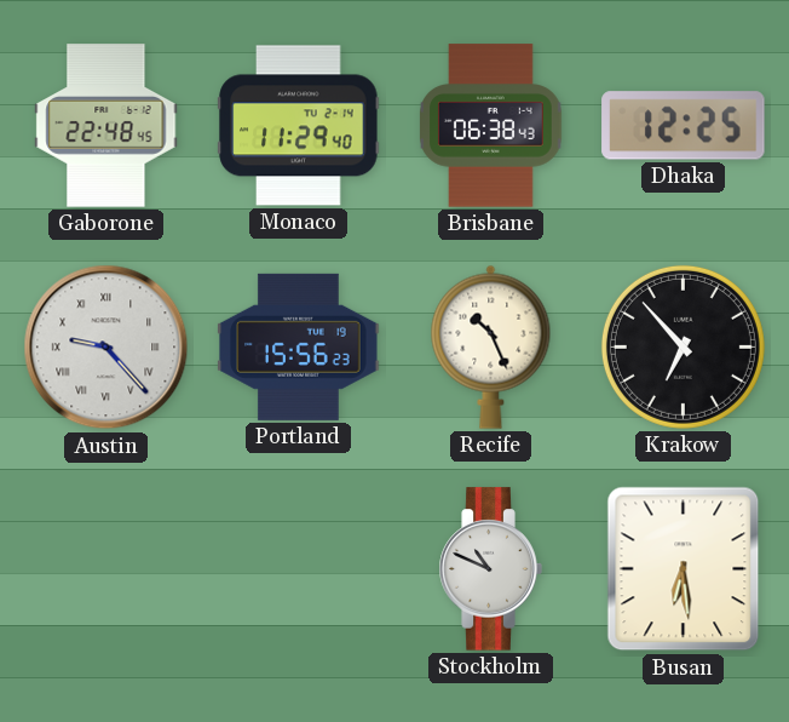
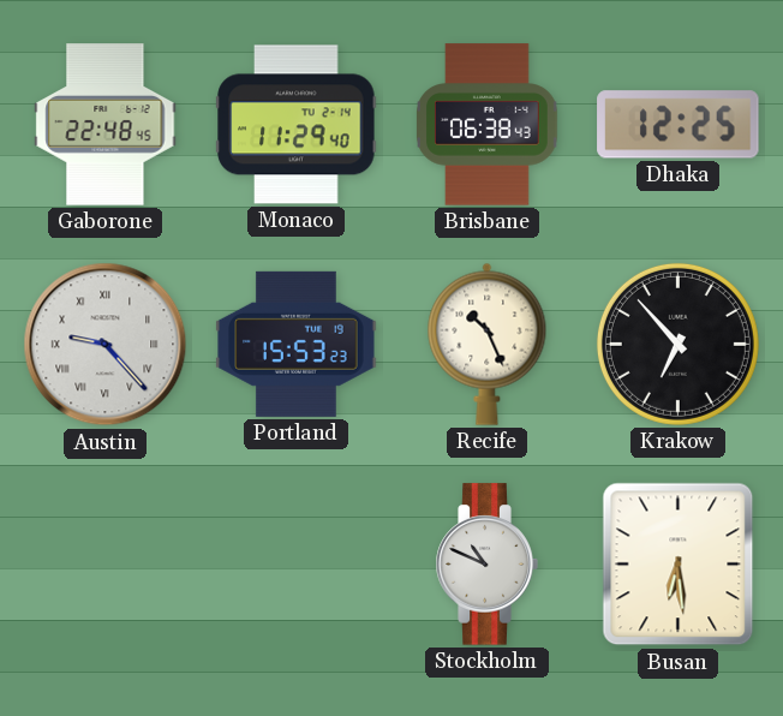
Portland: 15:56 -> 15:53
